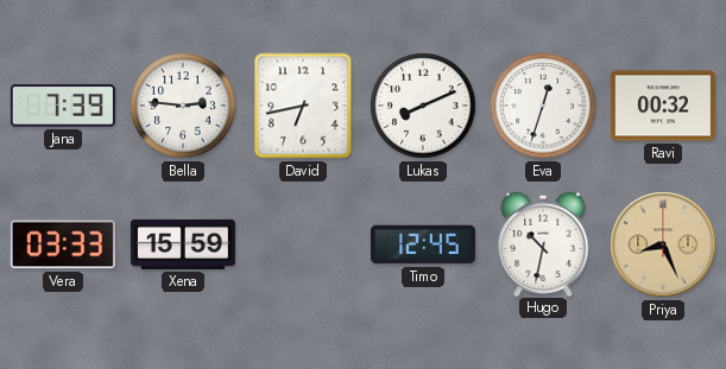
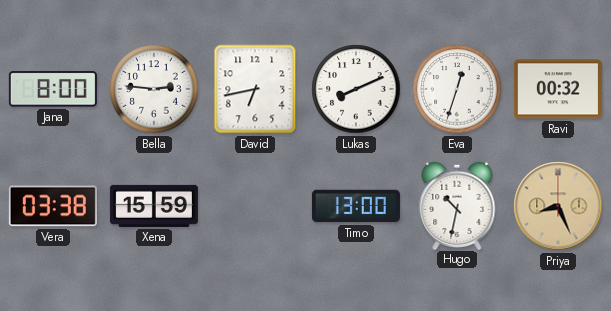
Jana: 7:39 -> 8:00
Vera: 03:33 -> 03:38
Timo: 12:45 -> 13:00
